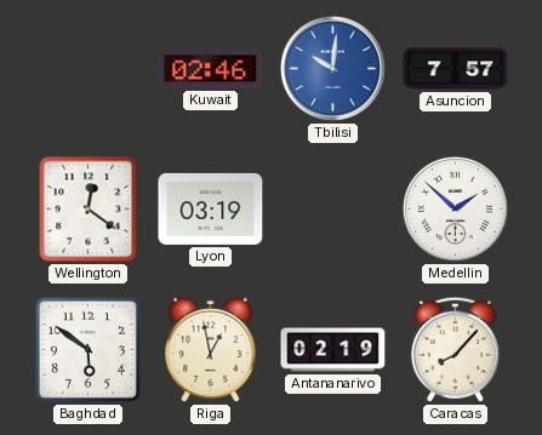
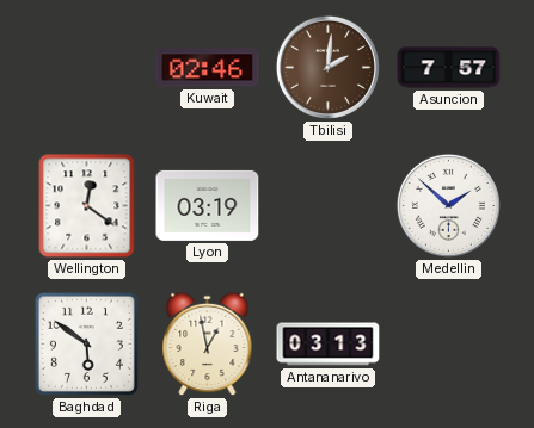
Tbilisi: 10:01 -> 2:01
Tbilisi dial: blue -> brown
Antananarivo: 02:19 -> 03:13
Caracas: 8:07 -> none
